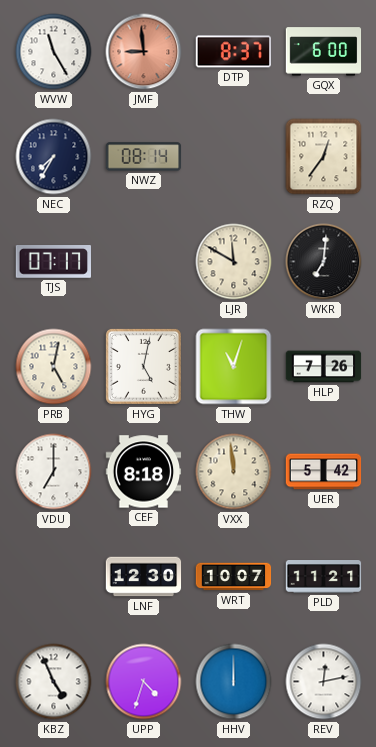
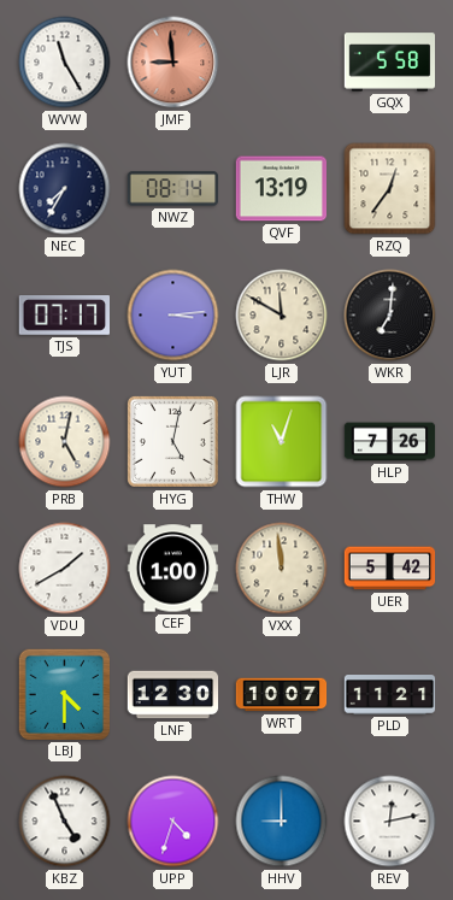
DTP: 8:37 -> none
GQX: 6:00 -> 5:58
QVF: none -> 13:19
YUT: none -> 3:14
VDU: 7:00 -> 1:40
CEF: 8:18 -> 1:00
LBJ: none -> 4:30
HHV: 12:00 -> 9:00
